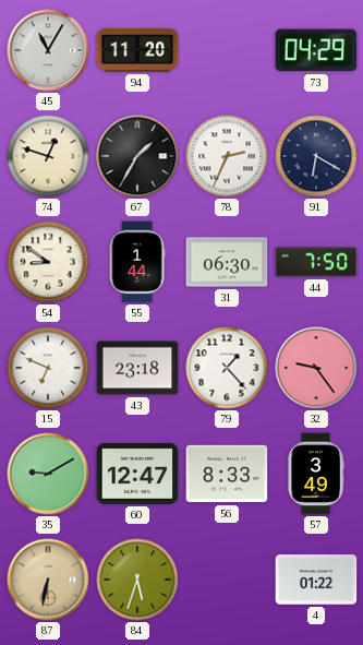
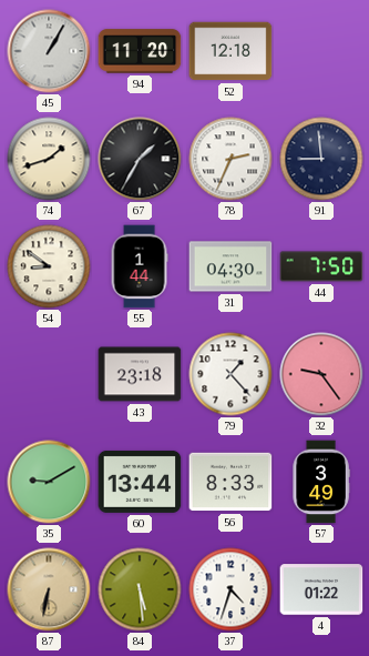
45: 11:05 -> 1:05
52: none -> 12:18
73: 04:29 -> none
74: 12:48 -> 1:42
91: 6:20 -> 8:59
31: 06:30 -> 04:30
15: 6:49 -> none
60: 12:47 -> 13:44
84: 5:33 -> 5:29
37: none -> 4:33
